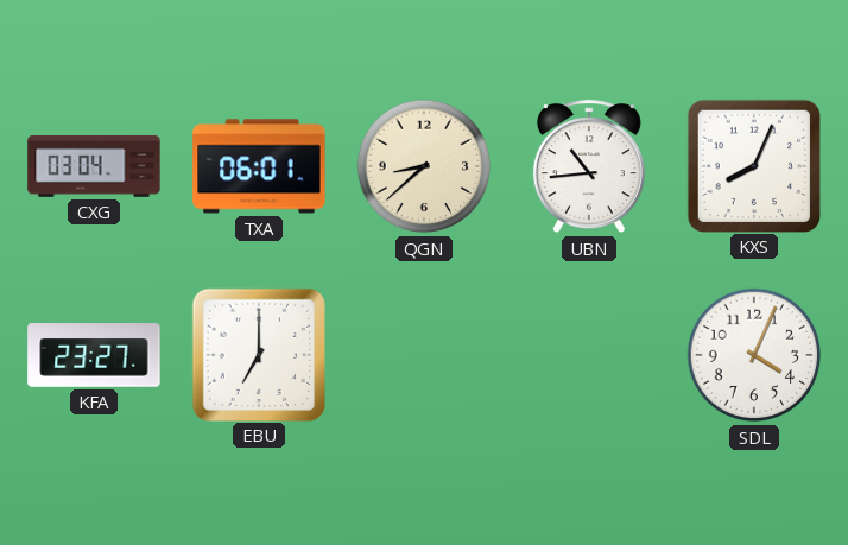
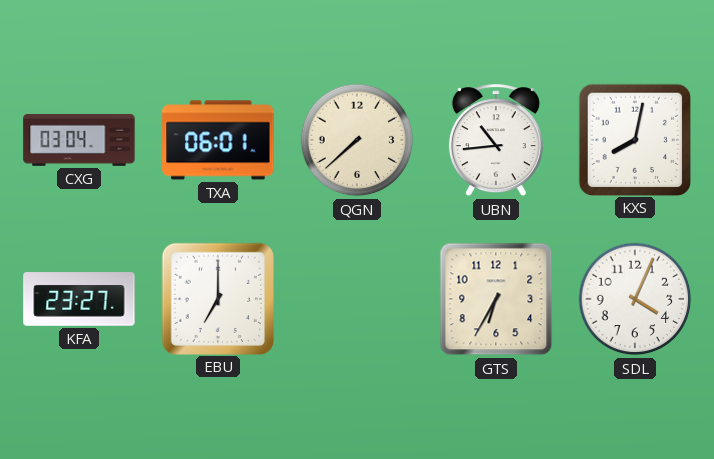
QGN: 8:38 -> 7:38
KXS: 8:04 -> 8:02
GTS: none -> 6:35
